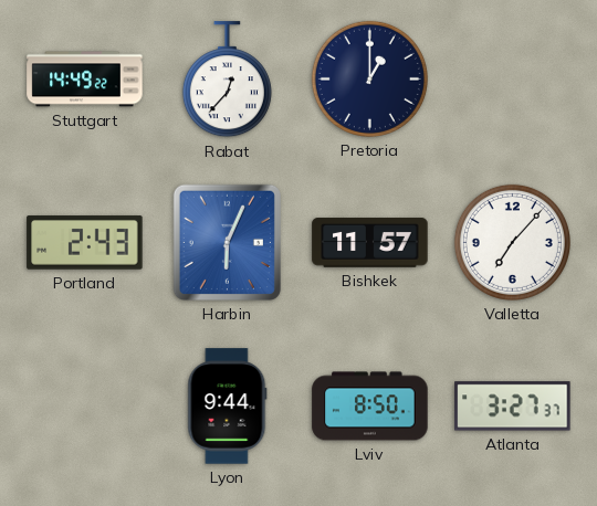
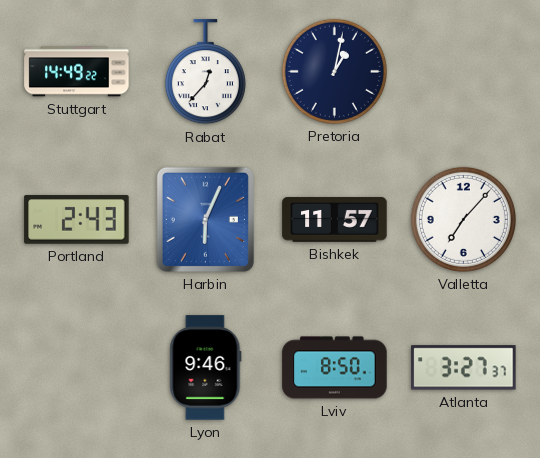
Pretoria: 1:00 -> 1:02
Lyon: 9:44 -> 9:46
